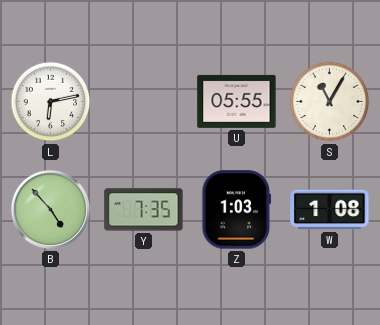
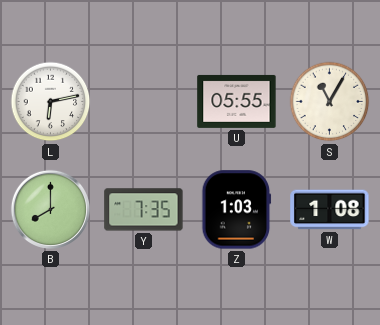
B: 4:53 -> 8:00
